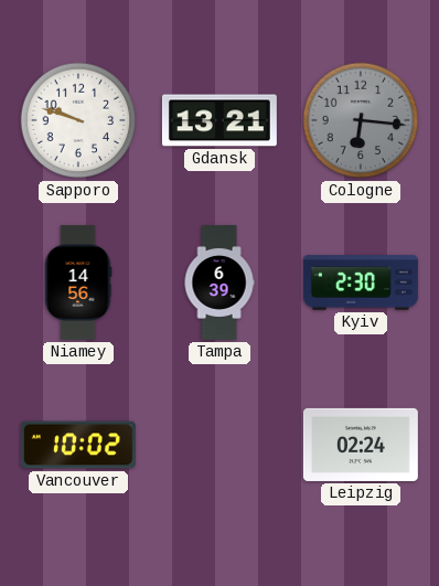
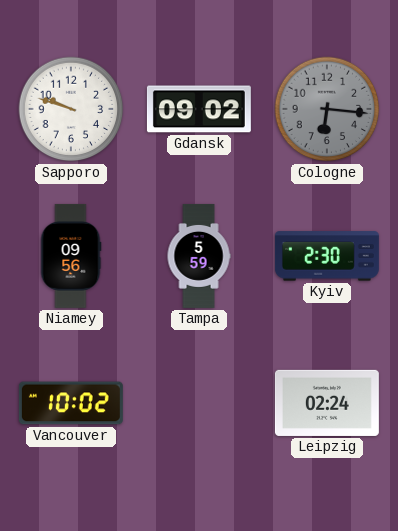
Gdansk: 13:21 -> 09:02
Niamey: 14:56 -> 09:56
Tampa: 6:39 -> 5:59
